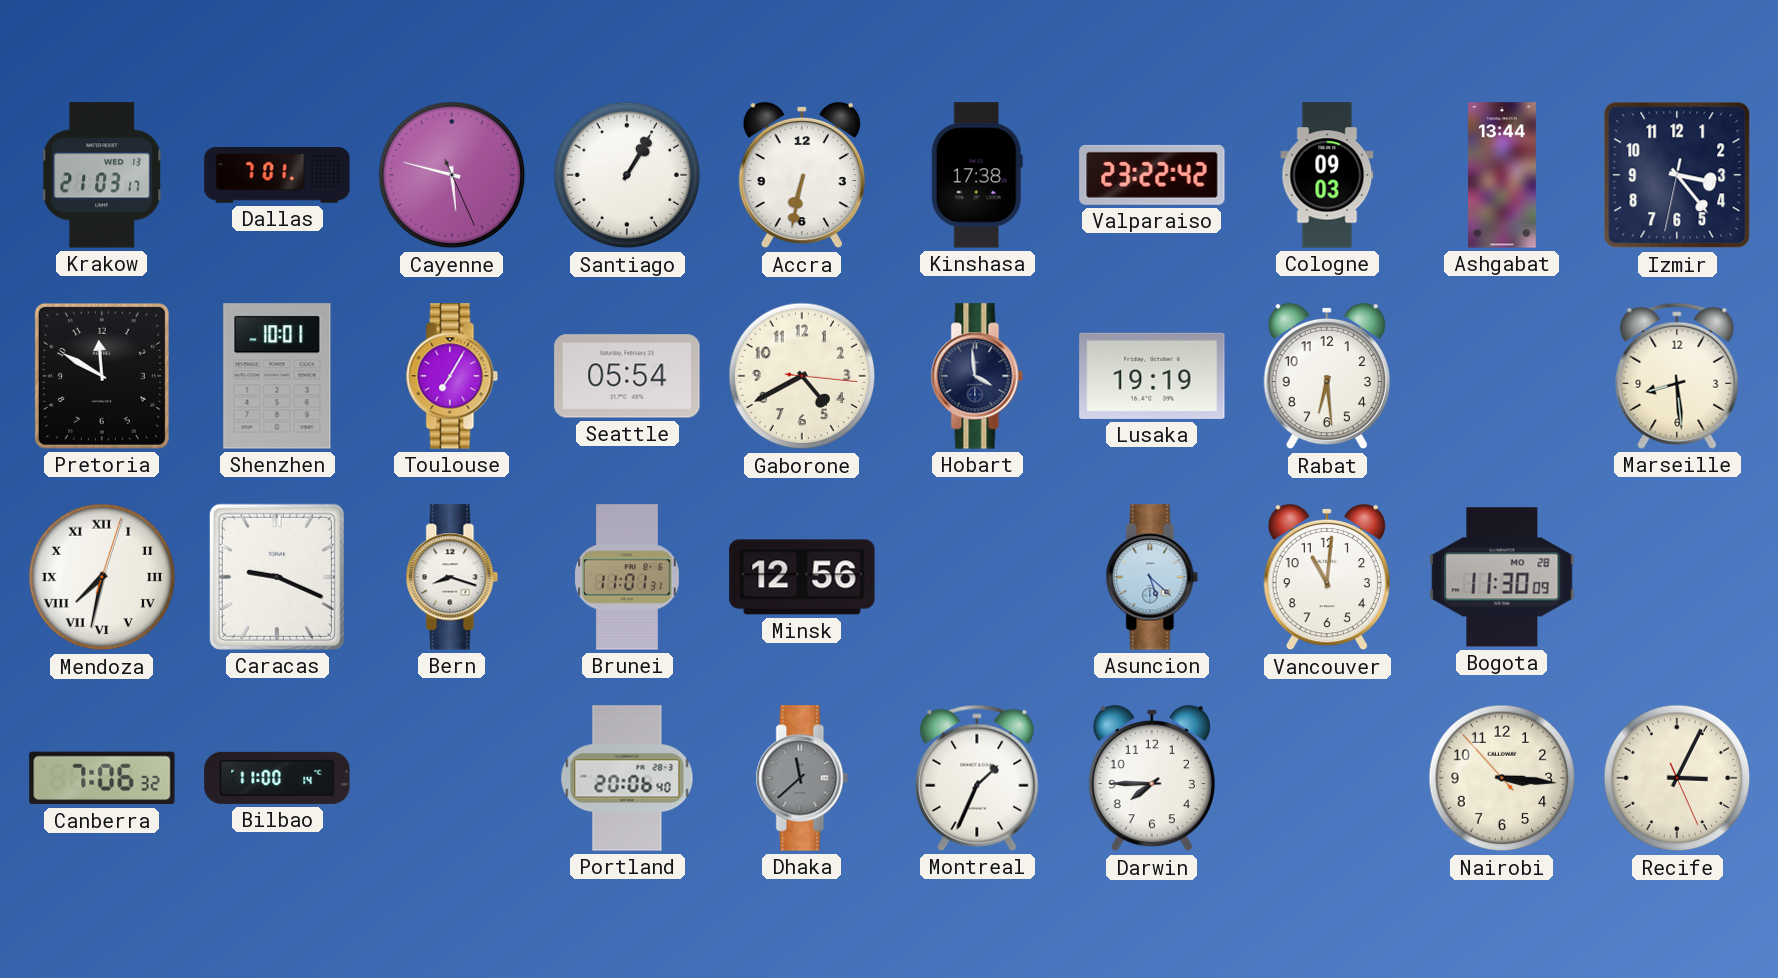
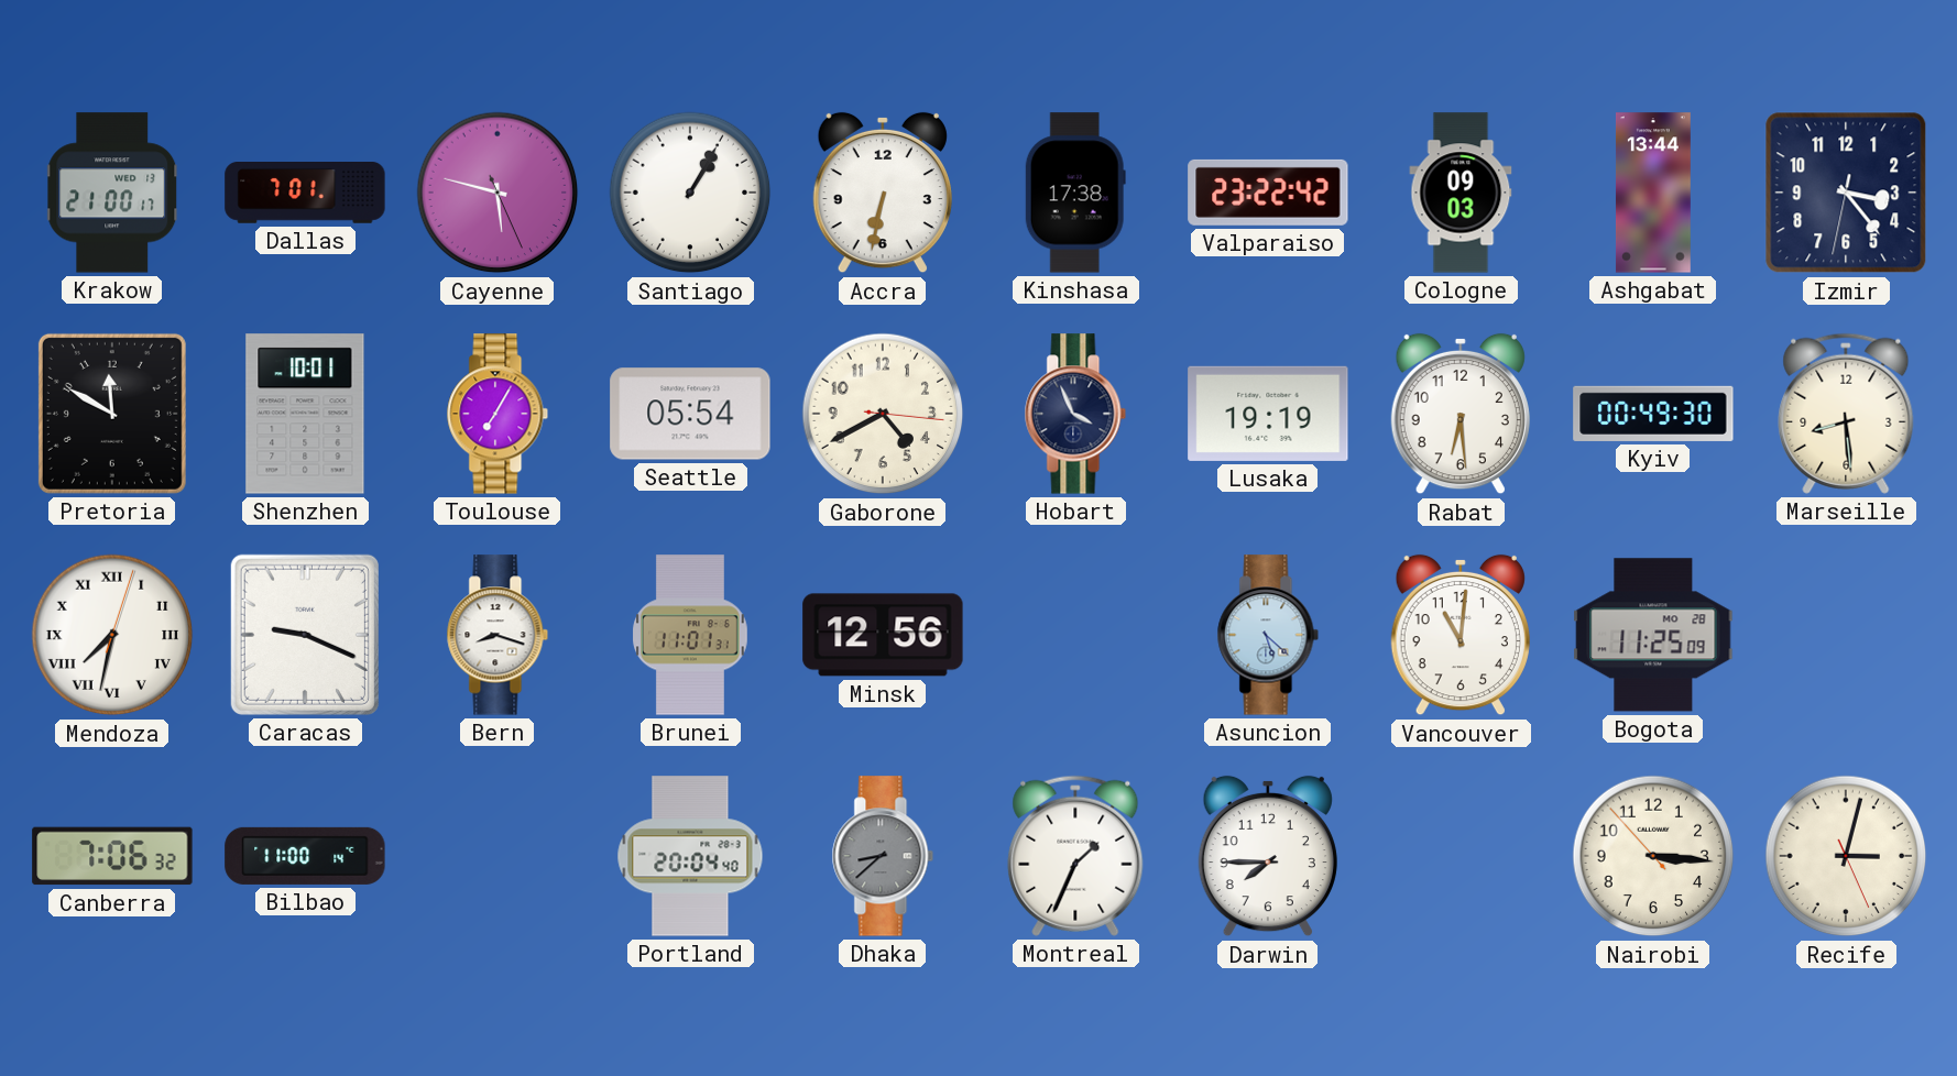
Krakow: 21:03 -> 21:00
Hobart: 3:59 -> 3:56
Kyiv: none -> 00:49
Bogota: 11:30 -> 11:25
Portland: 20:06 -> 20:04
Dhaka: 11:38 -> 8:38
Recife: 3:04 -> 3:02
